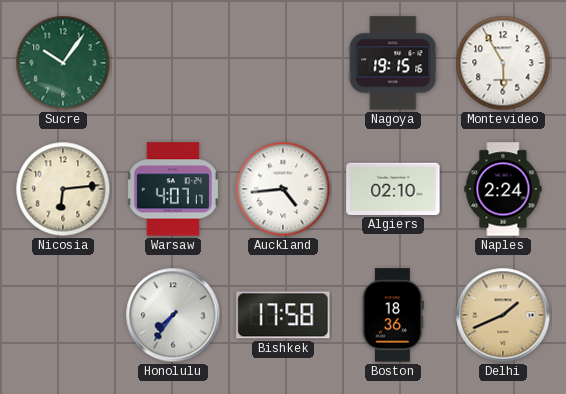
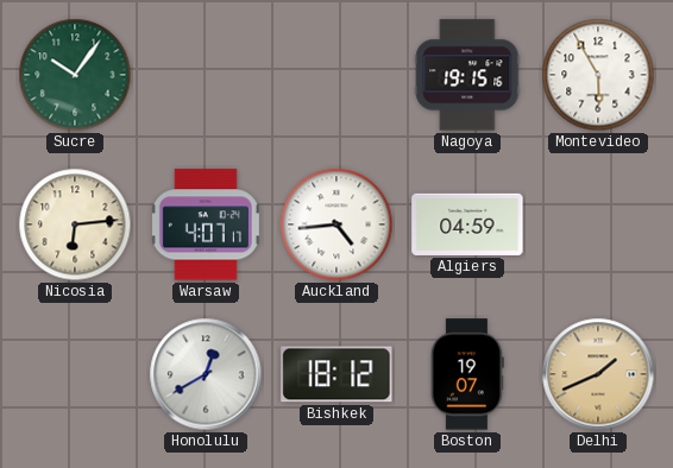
Algiers: 02:10 -> 04:59
Naples: 2:24 -> none
Honolulu: 7:36 -> 12:40
Bishkek: 17:58 -> 18:12
Boston: 18:36 -> 19:07
